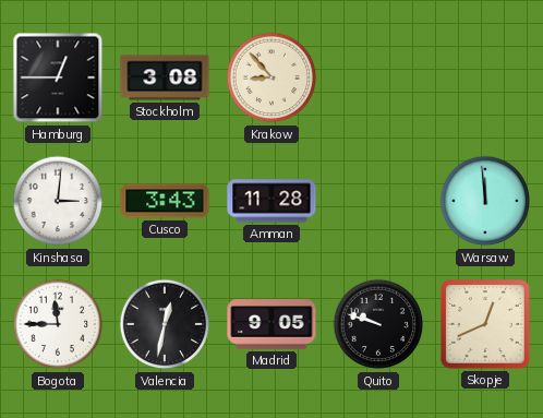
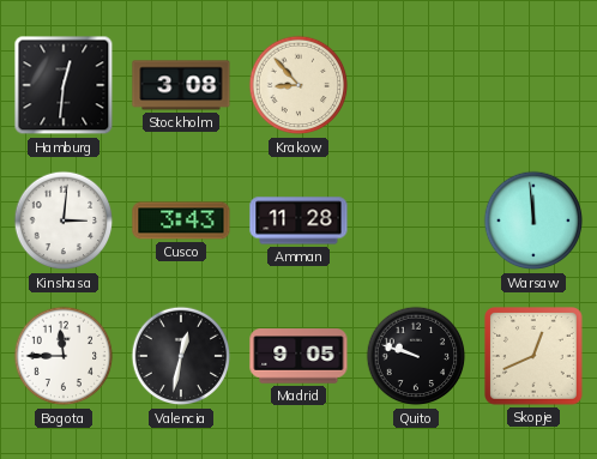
Hamburg: 12:45 -> 12:31
